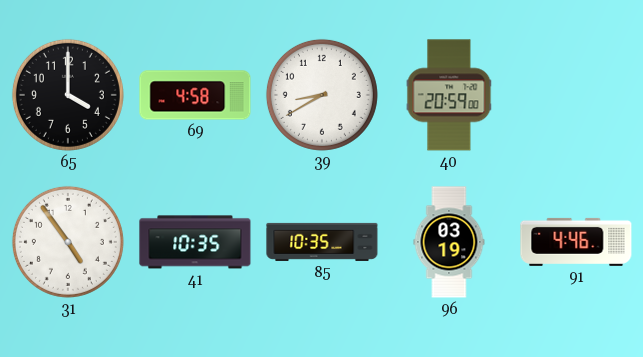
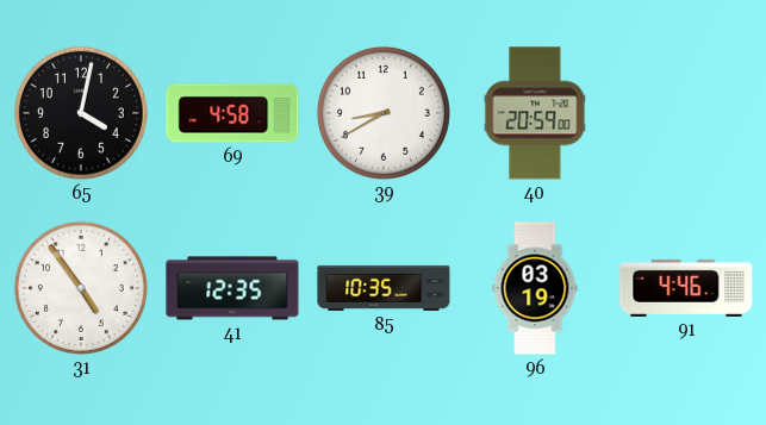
65: 4:00 -> 4:02
41: 10:35 -> 12:35
